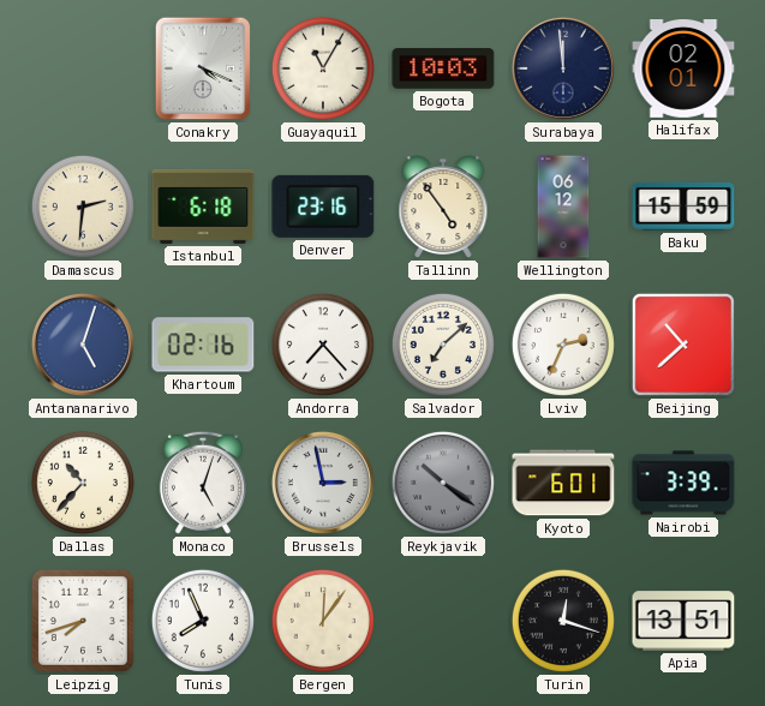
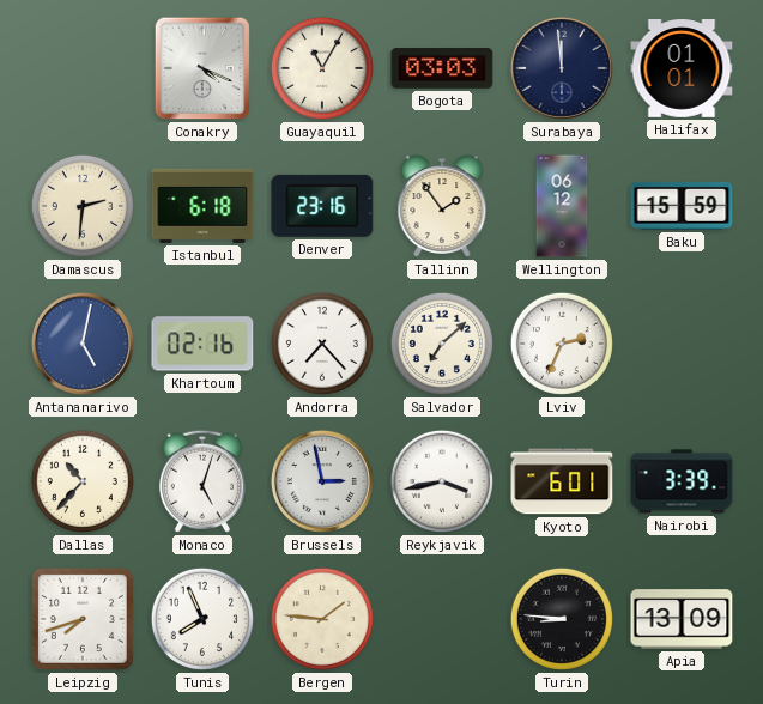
Bogota: 10:03 -> 03:03
Halifax: 02:01 -> 01:01
Tallinn: 4:54 -> 1:54
Antananarivo: 5:03 -> 5:02
Beijing: 10:38 -> none
Reykjavik: 10:21 -> 3:43
Reykjavik dial: grey -> white
Bergen: 12:06 -> 1:46
Turin: 12:18 -> 8:46
Apia: 13:51 -> 13:09
